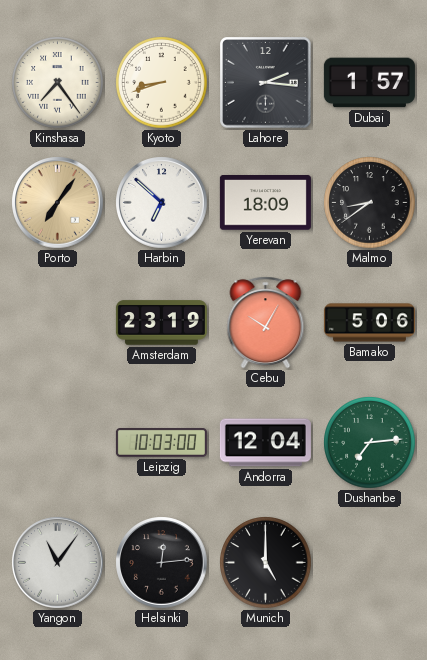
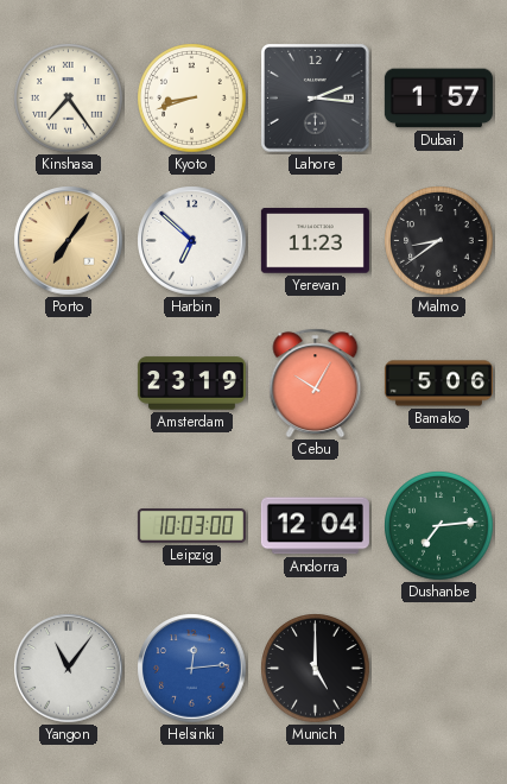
Yerevan: 18:09 -> 11:23
Helsinki dial: black -> blue
